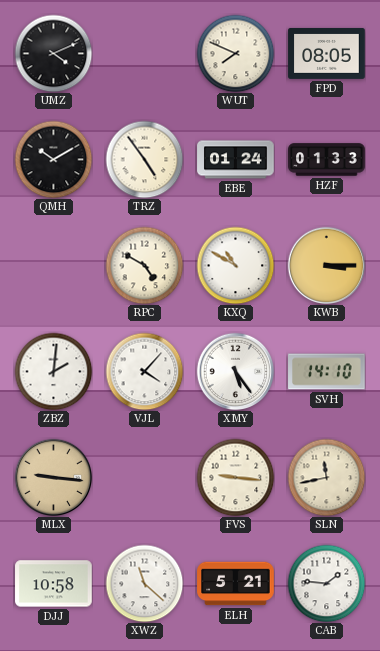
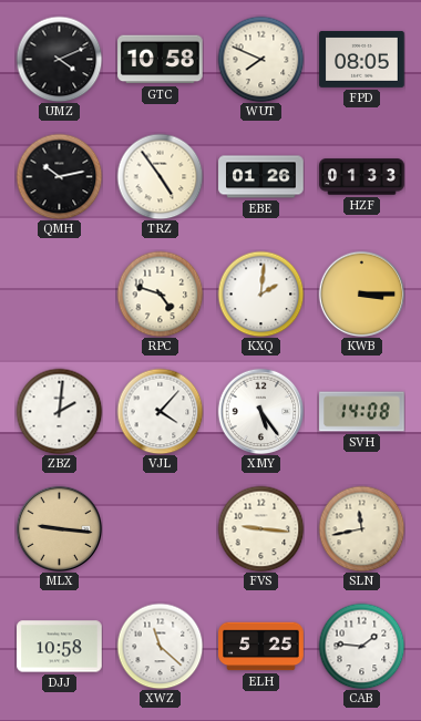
GTC: none -> 10:58
QMH: 10:10 -> 10:13
EBE: 01:24 -> 01:26
RPC: 4:50 -> 4:48
KXQ: 10:50 -> 2:01
SVH: 14:10 -> 14:08
ELH: 5:21 -> 5:25
